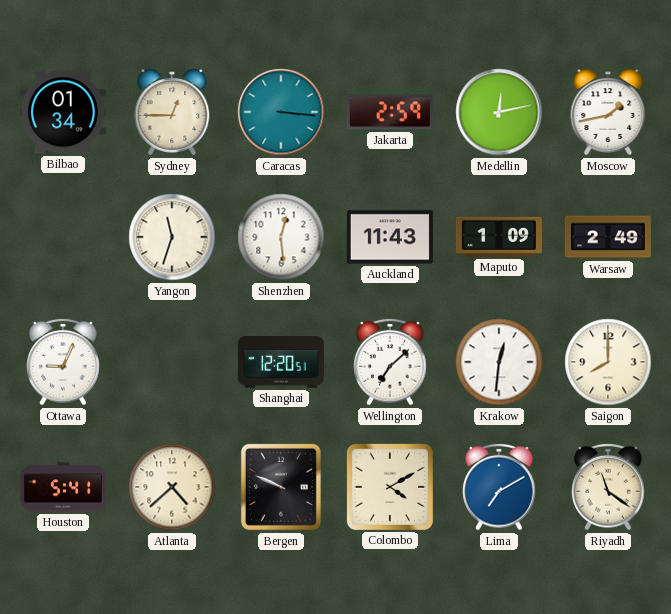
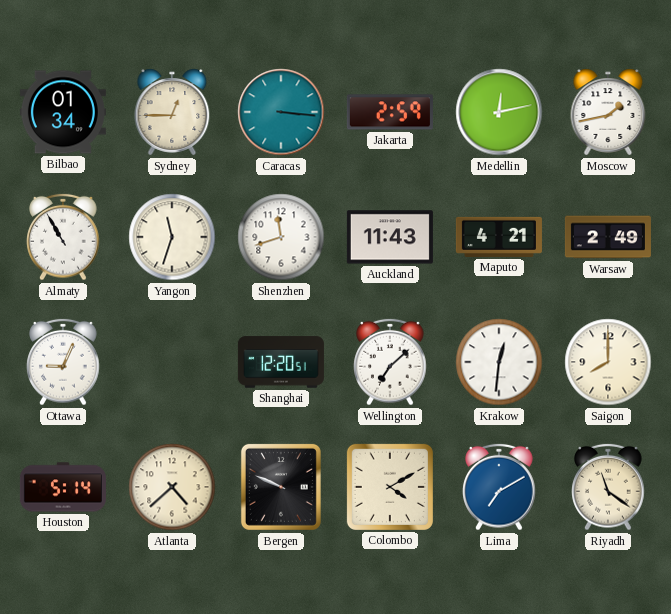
Almaty: none -> 10:55
Shenzhen: 12:29 -> 11:42
Maputo: 1:09 -> 4:21
Houston: 5:41 -> 5:14
